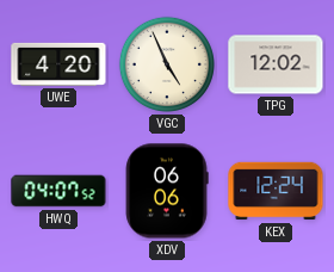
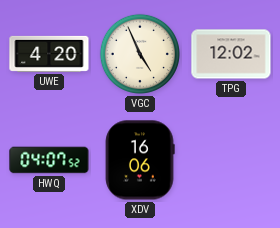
XDV: 06:06 -> 16:06
KEX: 12:24 -> none
